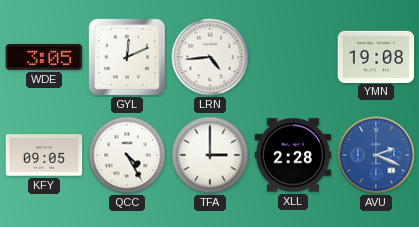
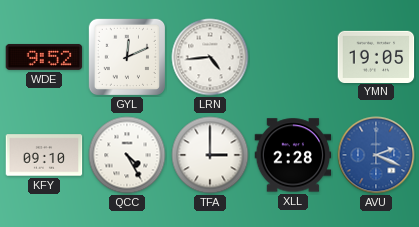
WDE: 3:05 -> 9:52
YMN: 19:08 -> 19:05
KFY: 09:05 -> 09:10
